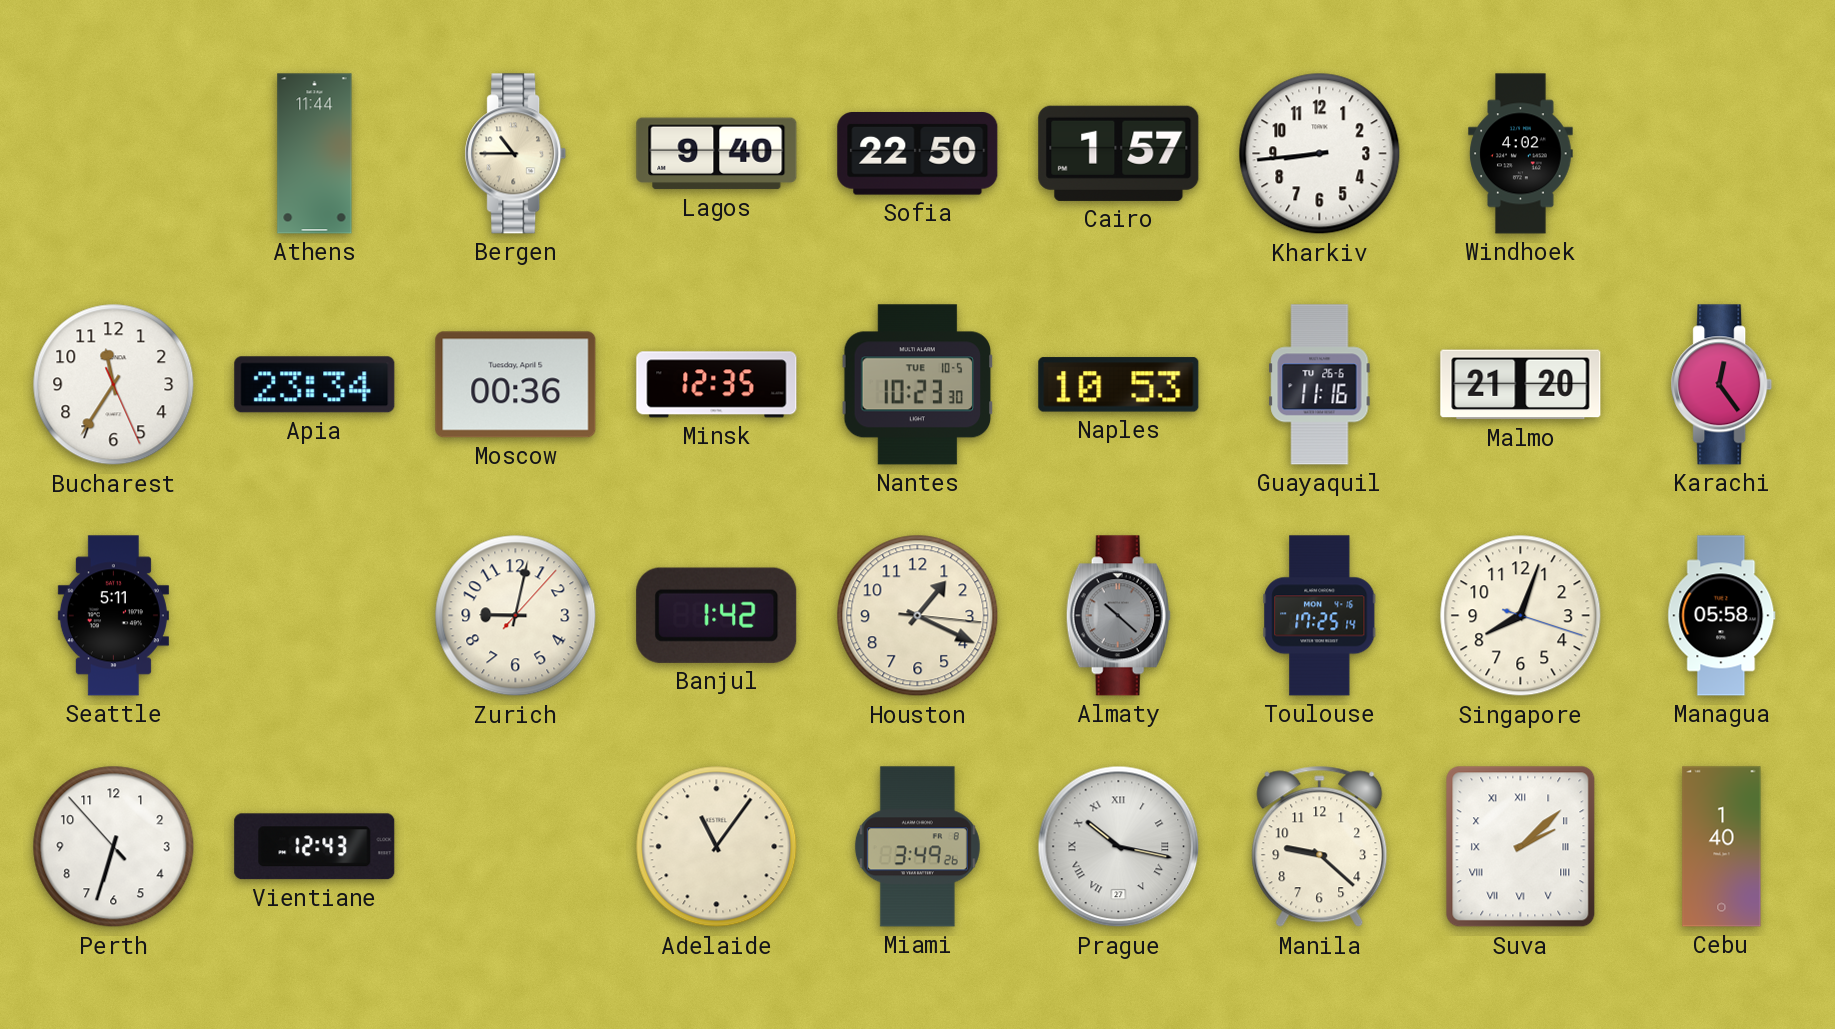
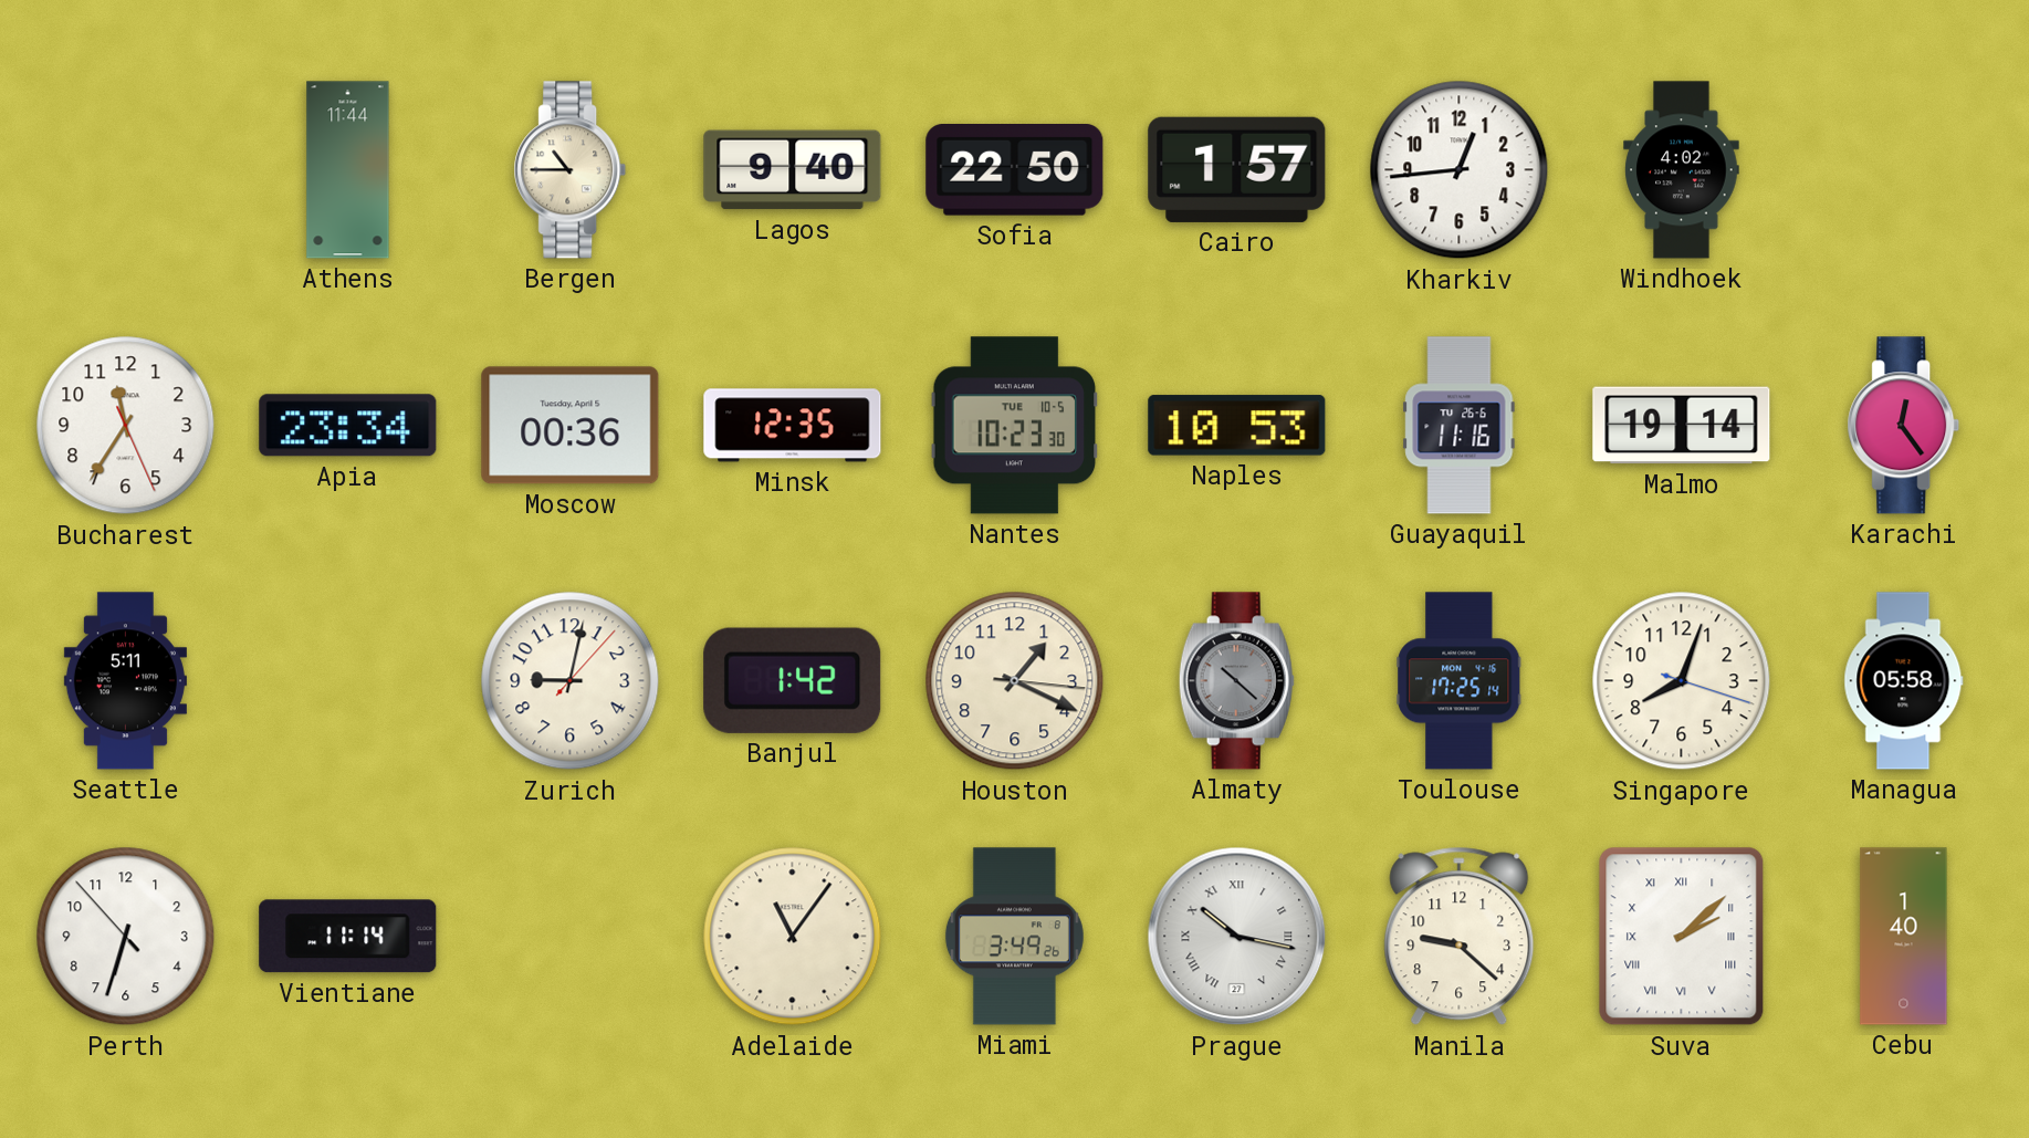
Kharkiv: 8:44 -> 12:44
Malmo: 21:20 -> 19:14
Vientiane: 12:43 -> 11:14
